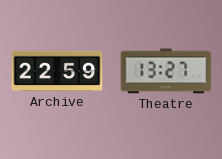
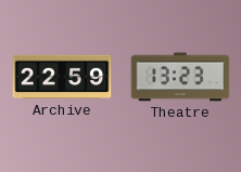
Theatre: 13:27 -> 13:23
